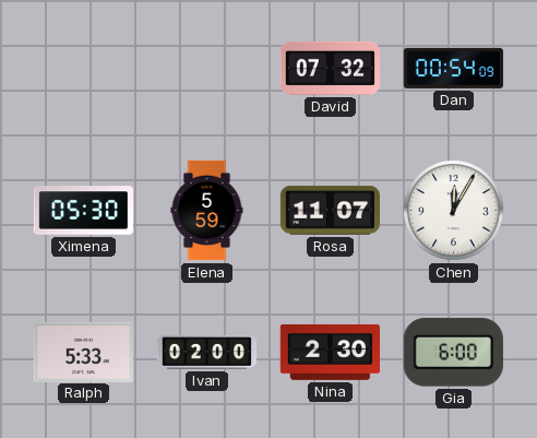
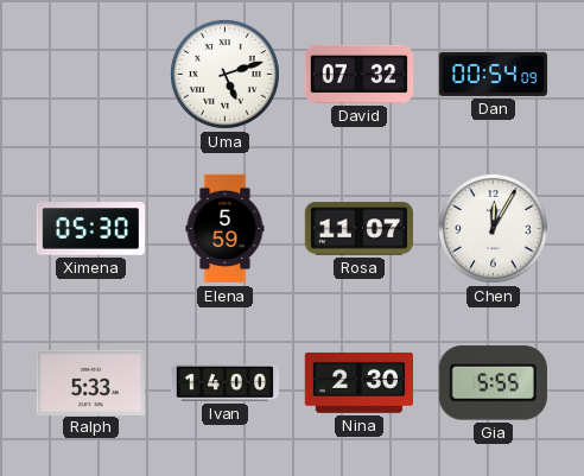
Uma: none -> 5:12
Ivan: 02:00 -> 14:00
Gia: 6:00 -> 5:55
